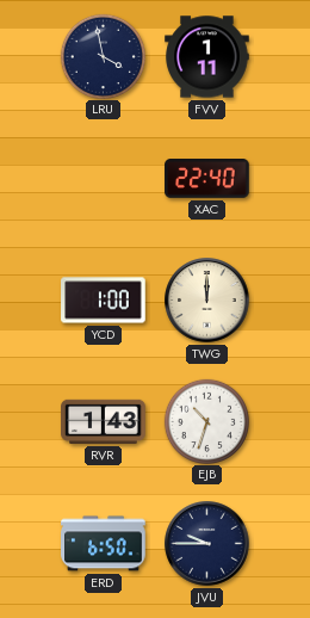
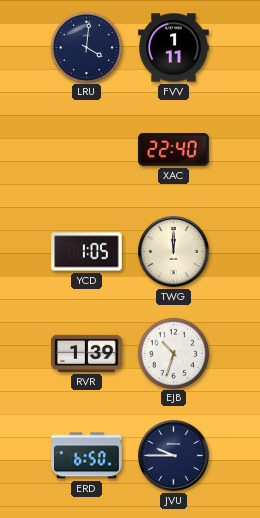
LRU: 3:58 -> 4:01
YCD: 1:00 -> 1:05
RVR: 1:43 -> 1:39
